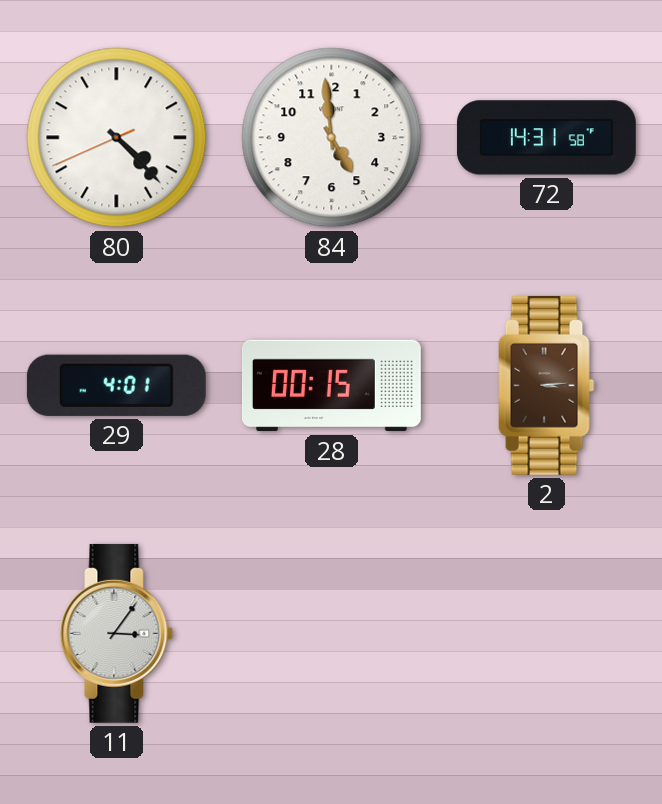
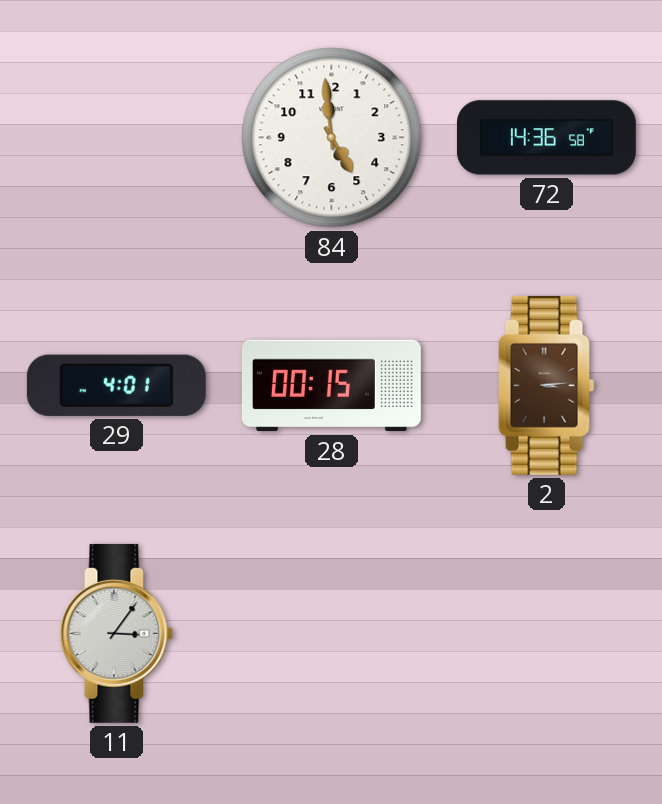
80: 4:22 -> none
72: 14:31 -> 14:36
